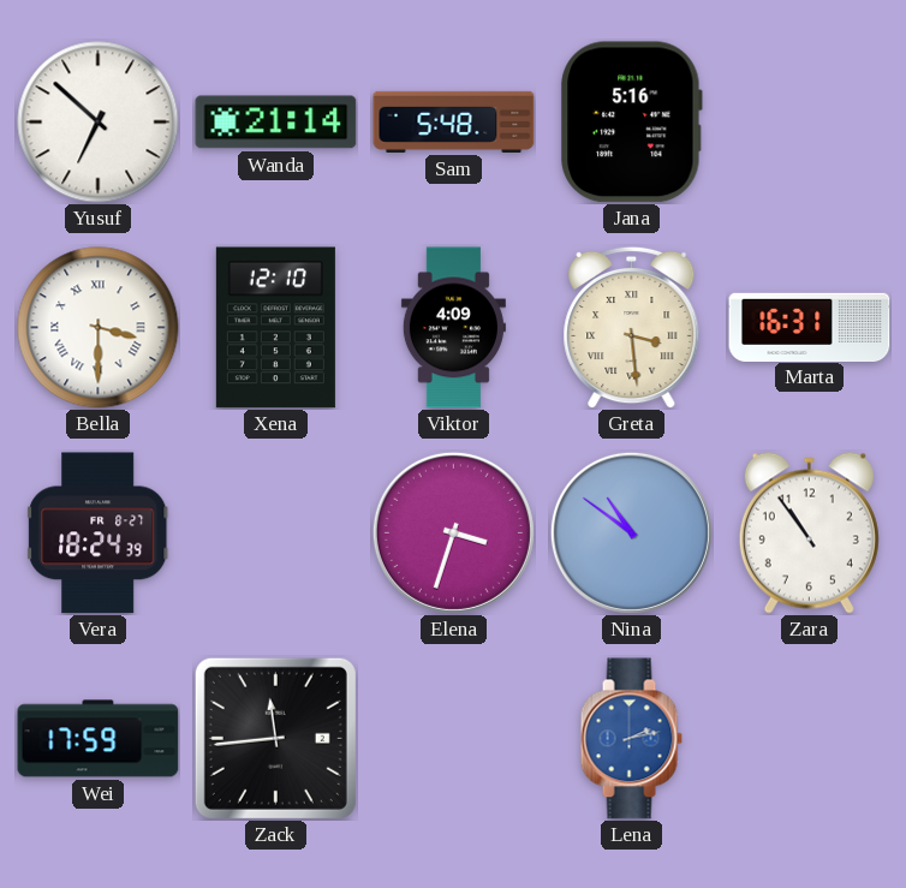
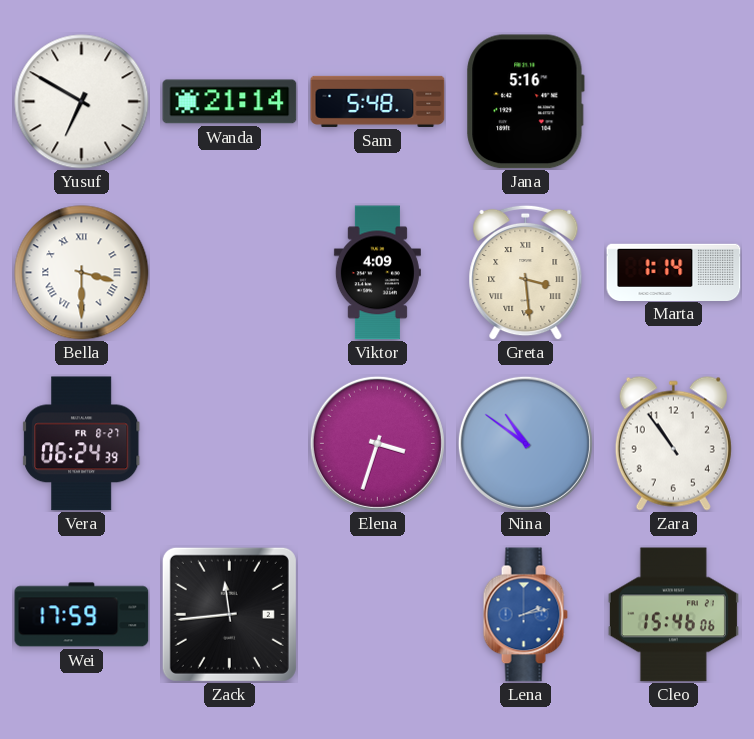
Yusuf: 6:52 -> 6:50
Xena: 12:10 -> none
Marta: 16:31 -> 1:14
Vera: 18:24 -> 06:24
Cleo: none -> 15:46
